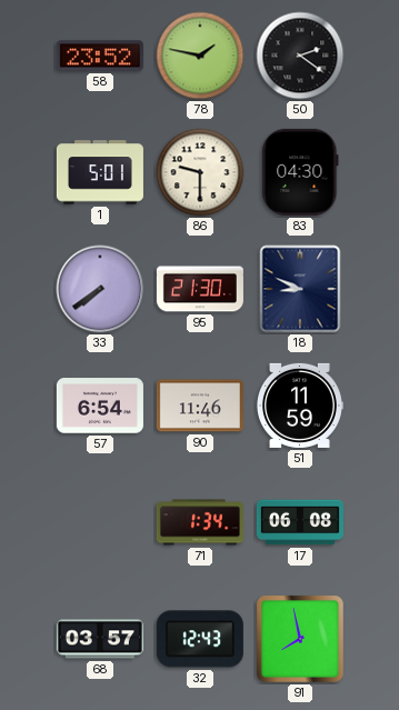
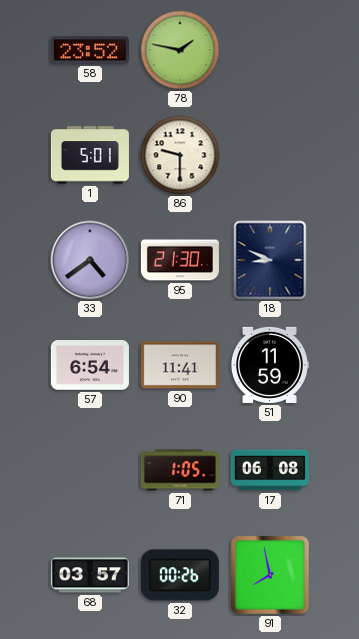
50: 2:21 -> none
83: 04:30 -> none
33: 7:39 -> 4:39
90: 11:46 -> 11:41
71: 1:34 -> 1:05
32: 12:43 -> 00:26
